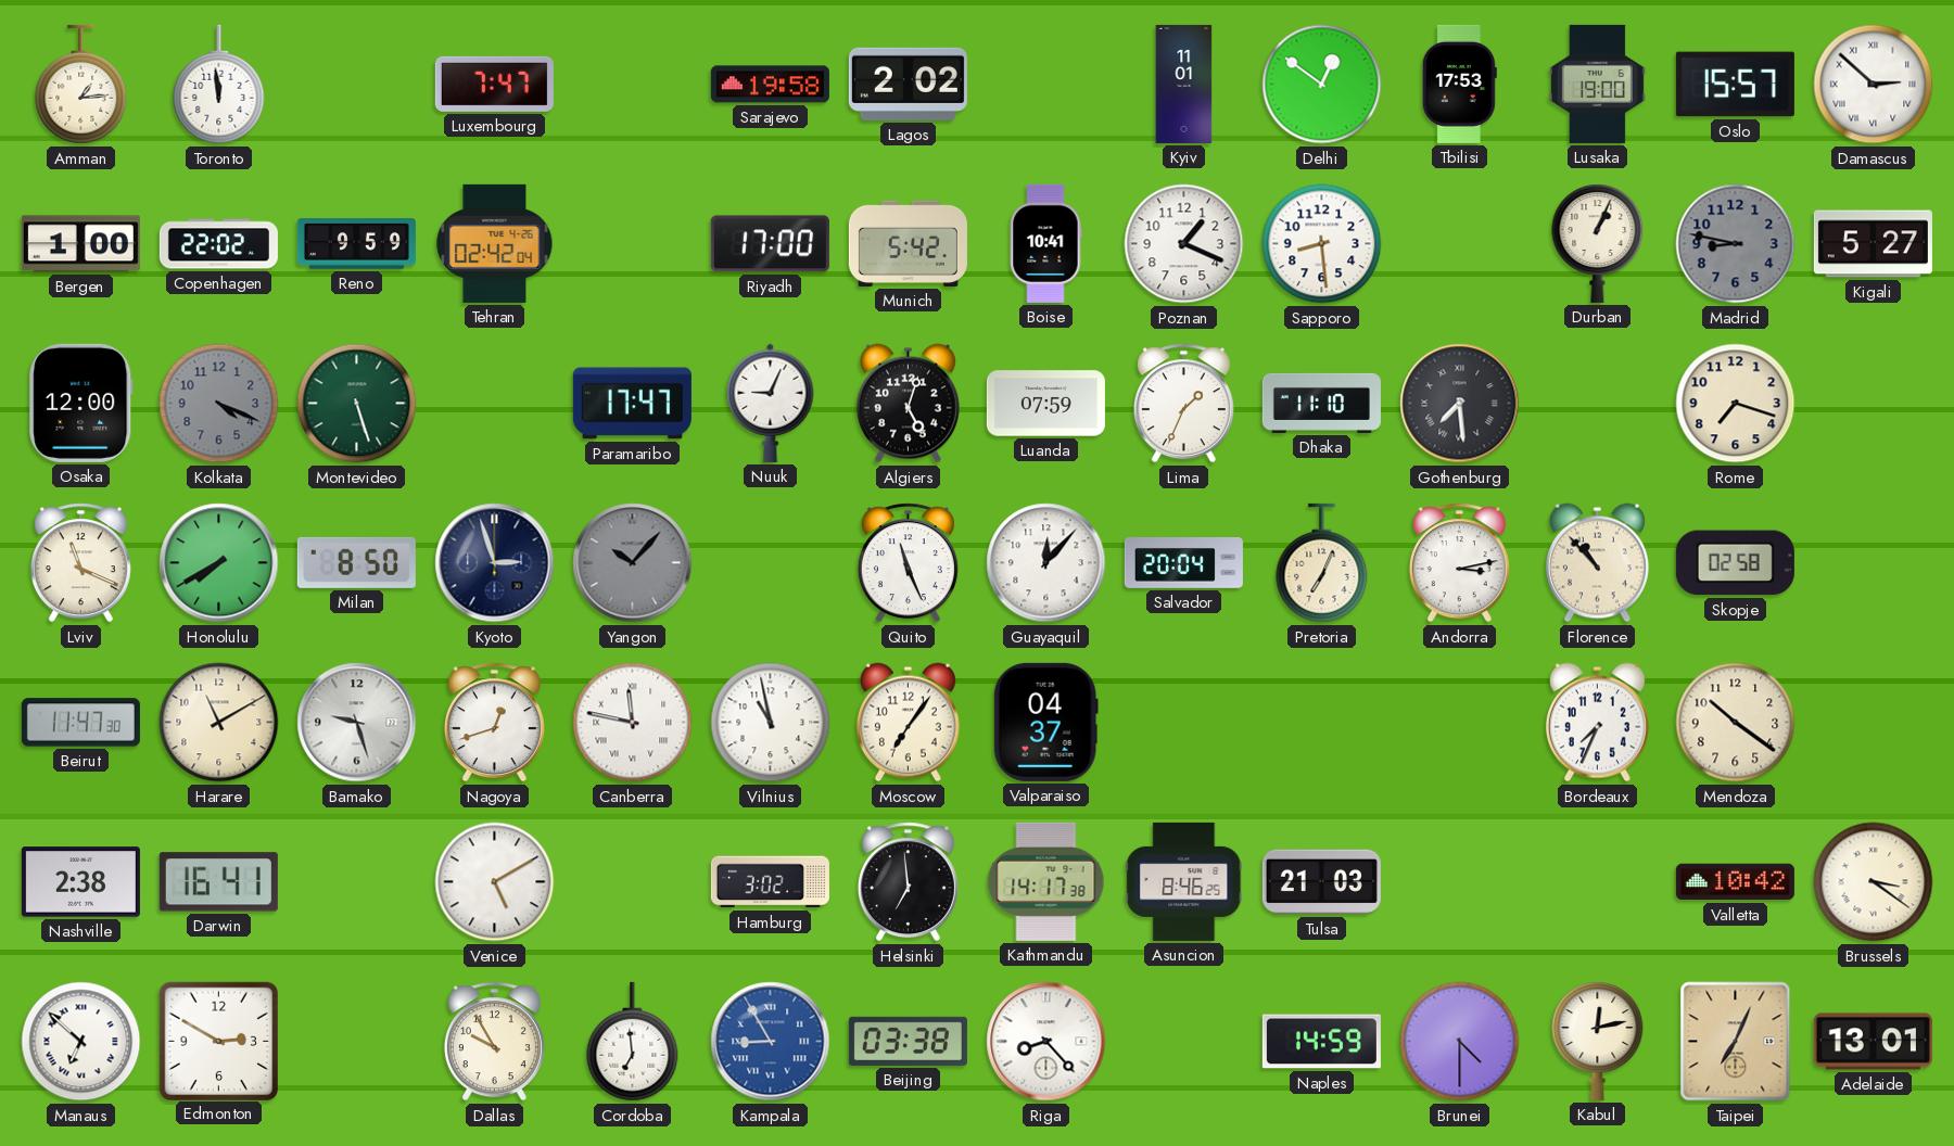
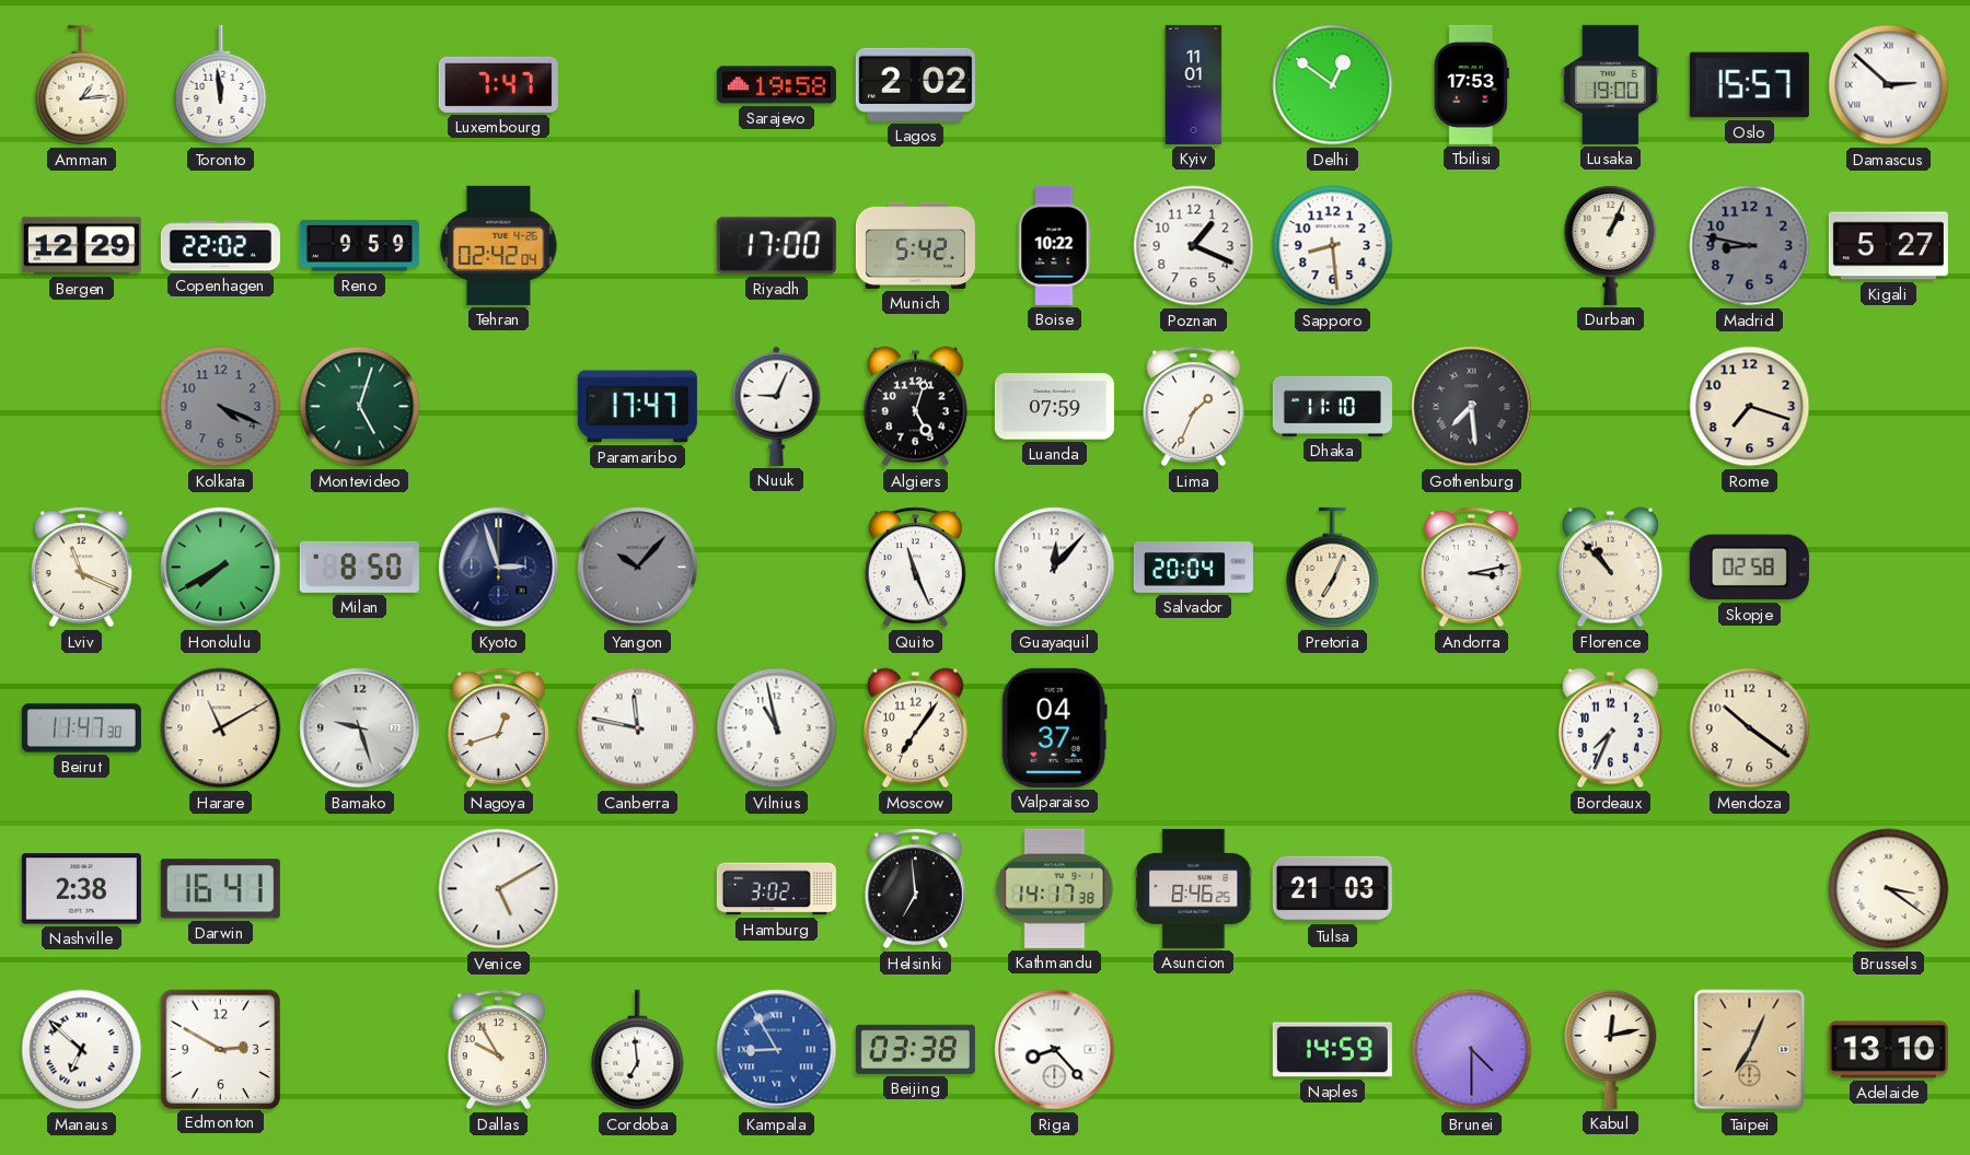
Bergen: 1:00 -> 12:29
Boise: 10:41 -> 10:22
Osaka: 12:00 -> none
Montevideo: 5:27 -> 5:03
Valletta: 10:42 -> none
Adelaide: 13:01 -> 13:10
